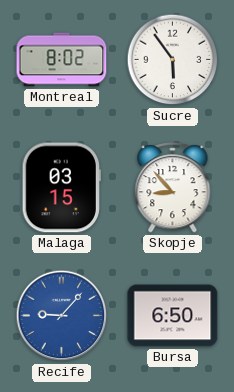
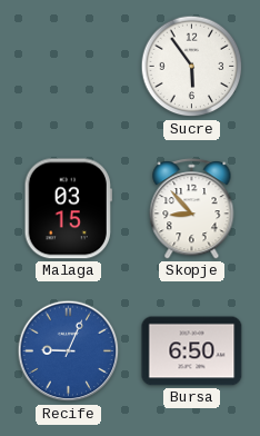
Montreal: 8:02 -> none
Recife: 9:07 -> 9:04
